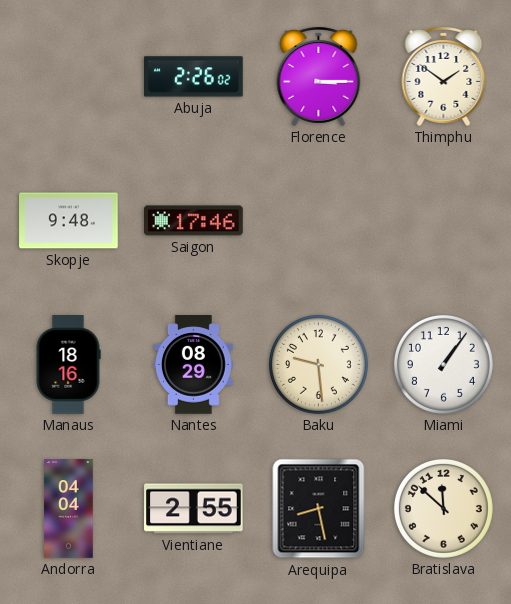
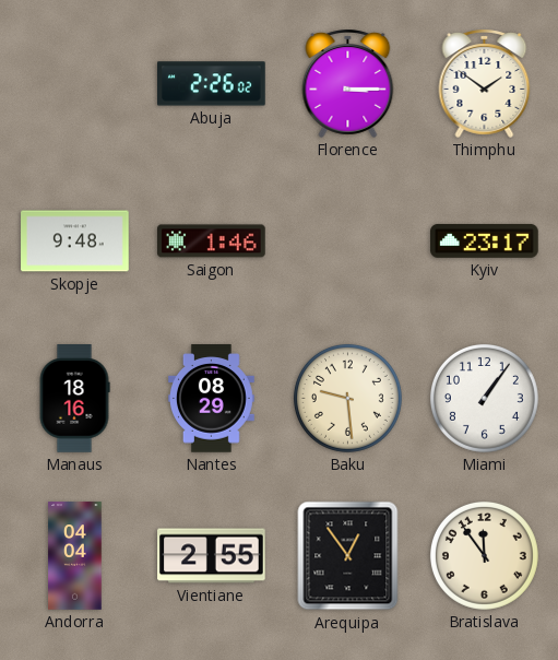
Saigon: 17:46 -> 1:46
Kyiv: none -> 23:17
Arequipa: 8:28 -> 12:54
Bratislava: 11:52 -> 11:54
